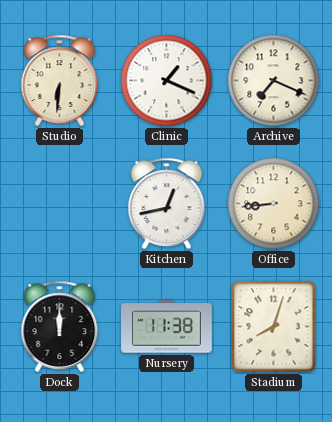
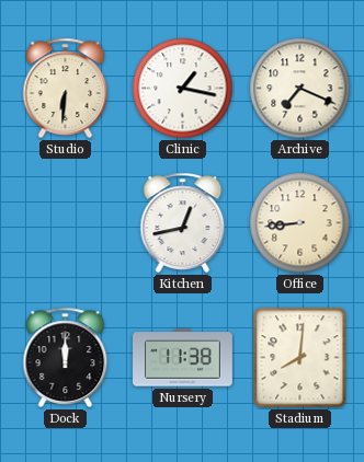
Clinic: 1:19 -> 1:17
Stadium: 8:03 -> 8:01
